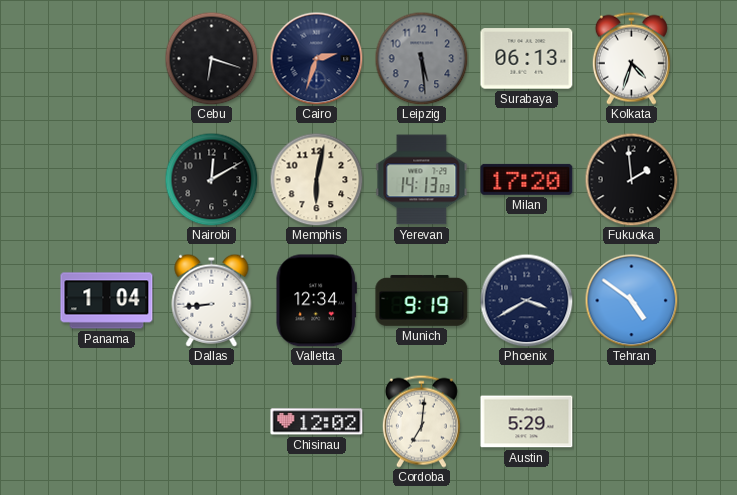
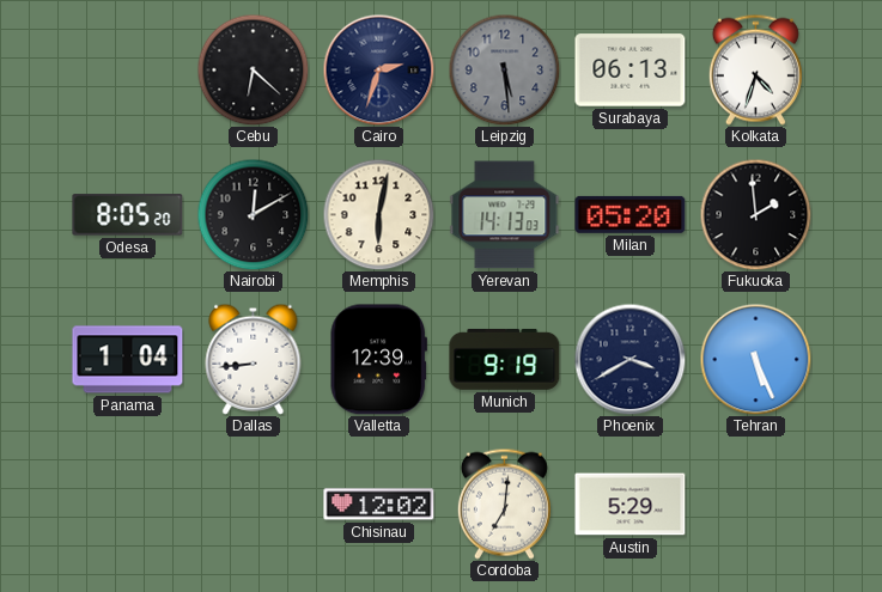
Cebu: 6:18 -> 6:22
Odesa: none -> 8:05
Milan: 17:20 -> 05:20
Valletta: 12:34 -> 12:39
Tehran: 4:51 -> 5:26
